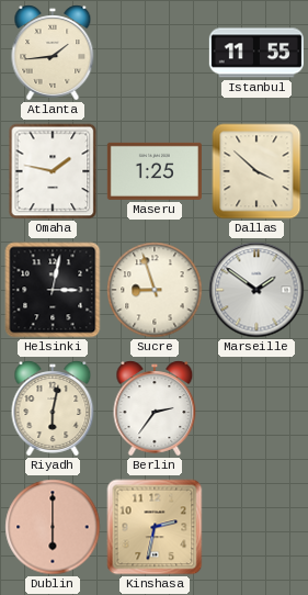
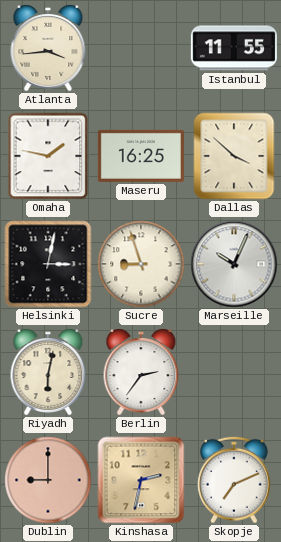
Atlanta: 1:44 -> 3:44
Maseru: 1:25 -> 16:25
Marseille: 1:51 -> 10:04
Dublin: 6:00 -> 9:00
Skopje: none -> 7:11
